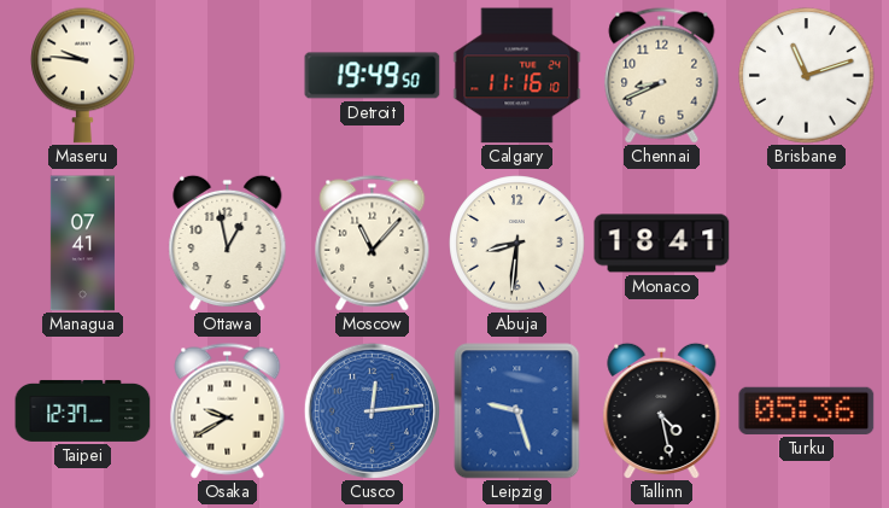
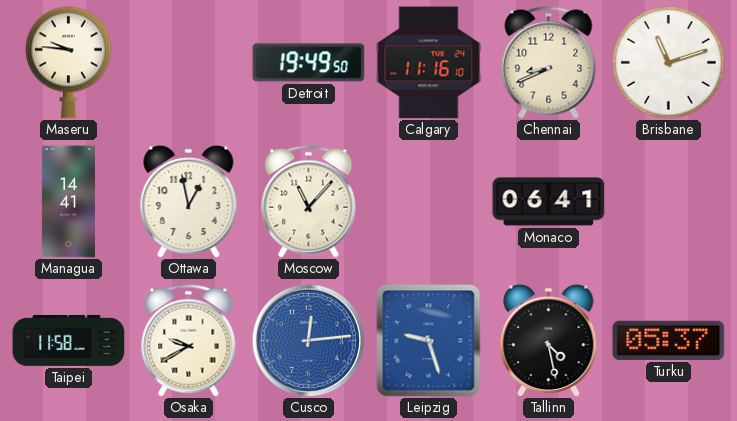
Managua: 07:41 -> 14:41
Abuja: 8:31 -> none
Monaco: 18:41 -> 06:41
Taipei: 12:37 -> 11:58
Turku: 05:36 -> 05:37
